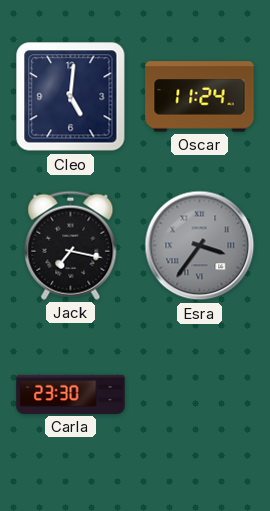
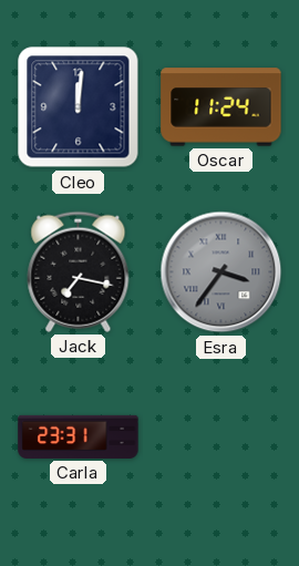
Cleo: 5:01 -> 12:01
Carla: 23:30 -> 23:31
